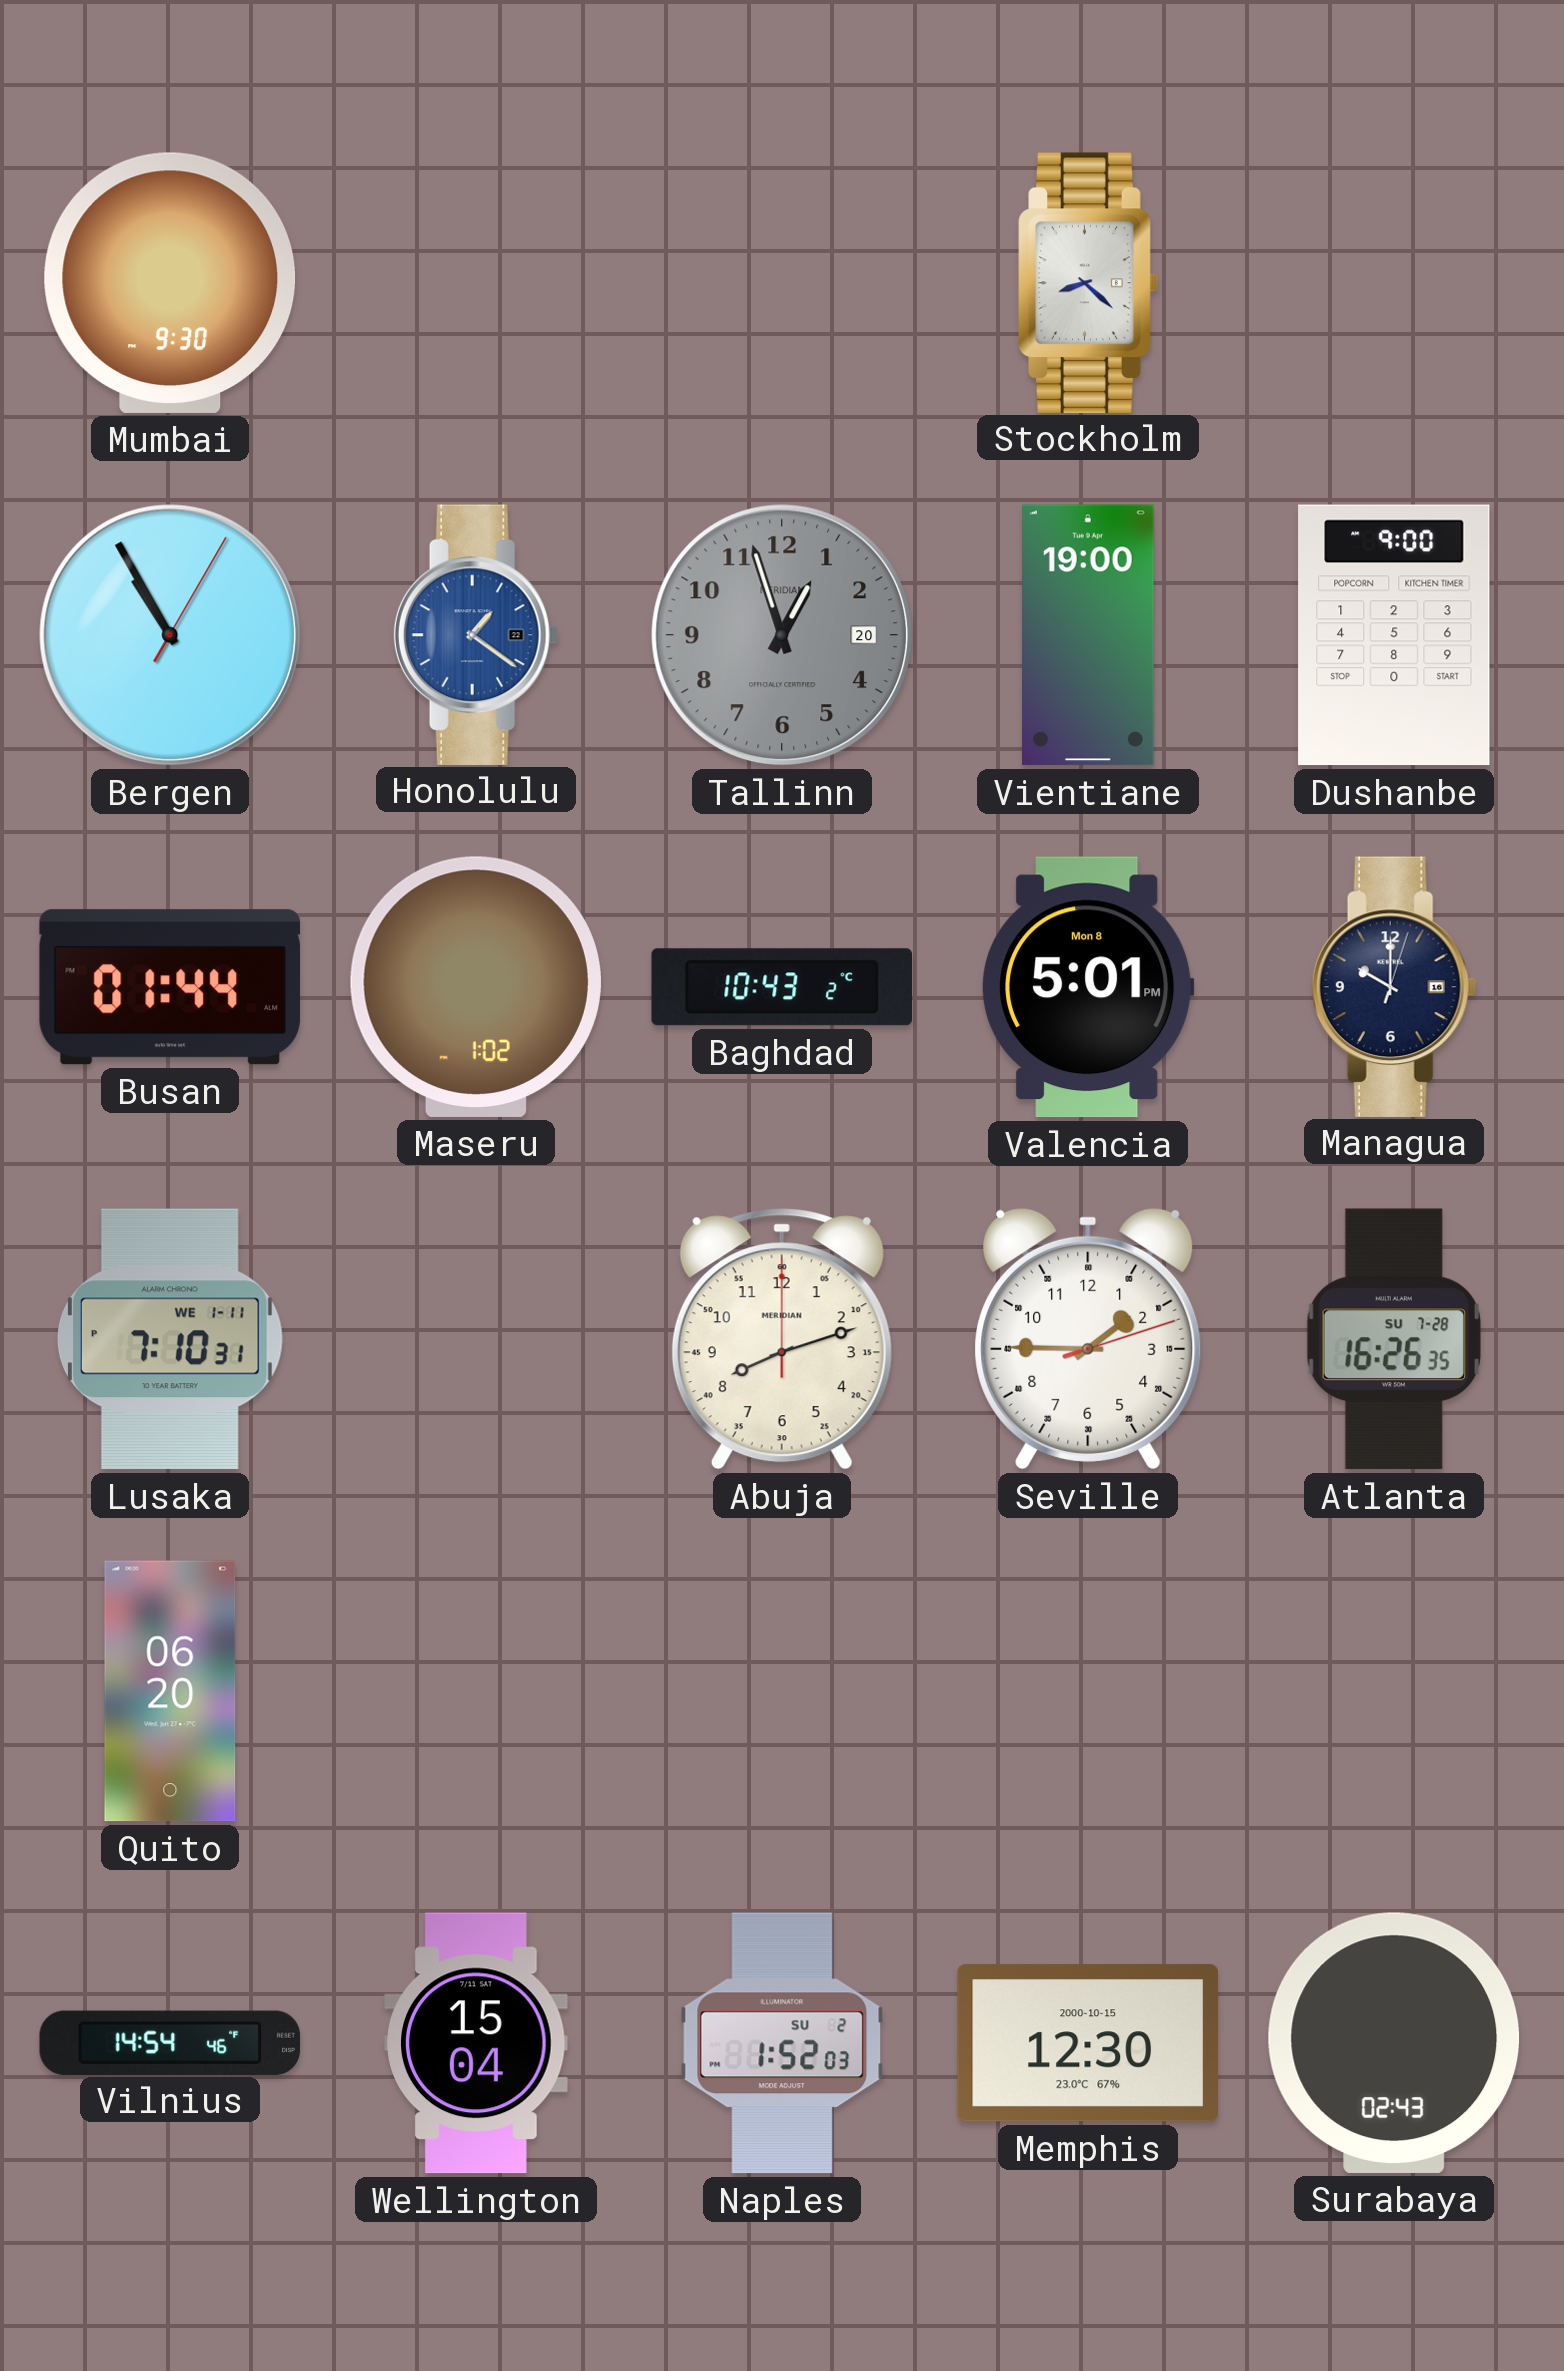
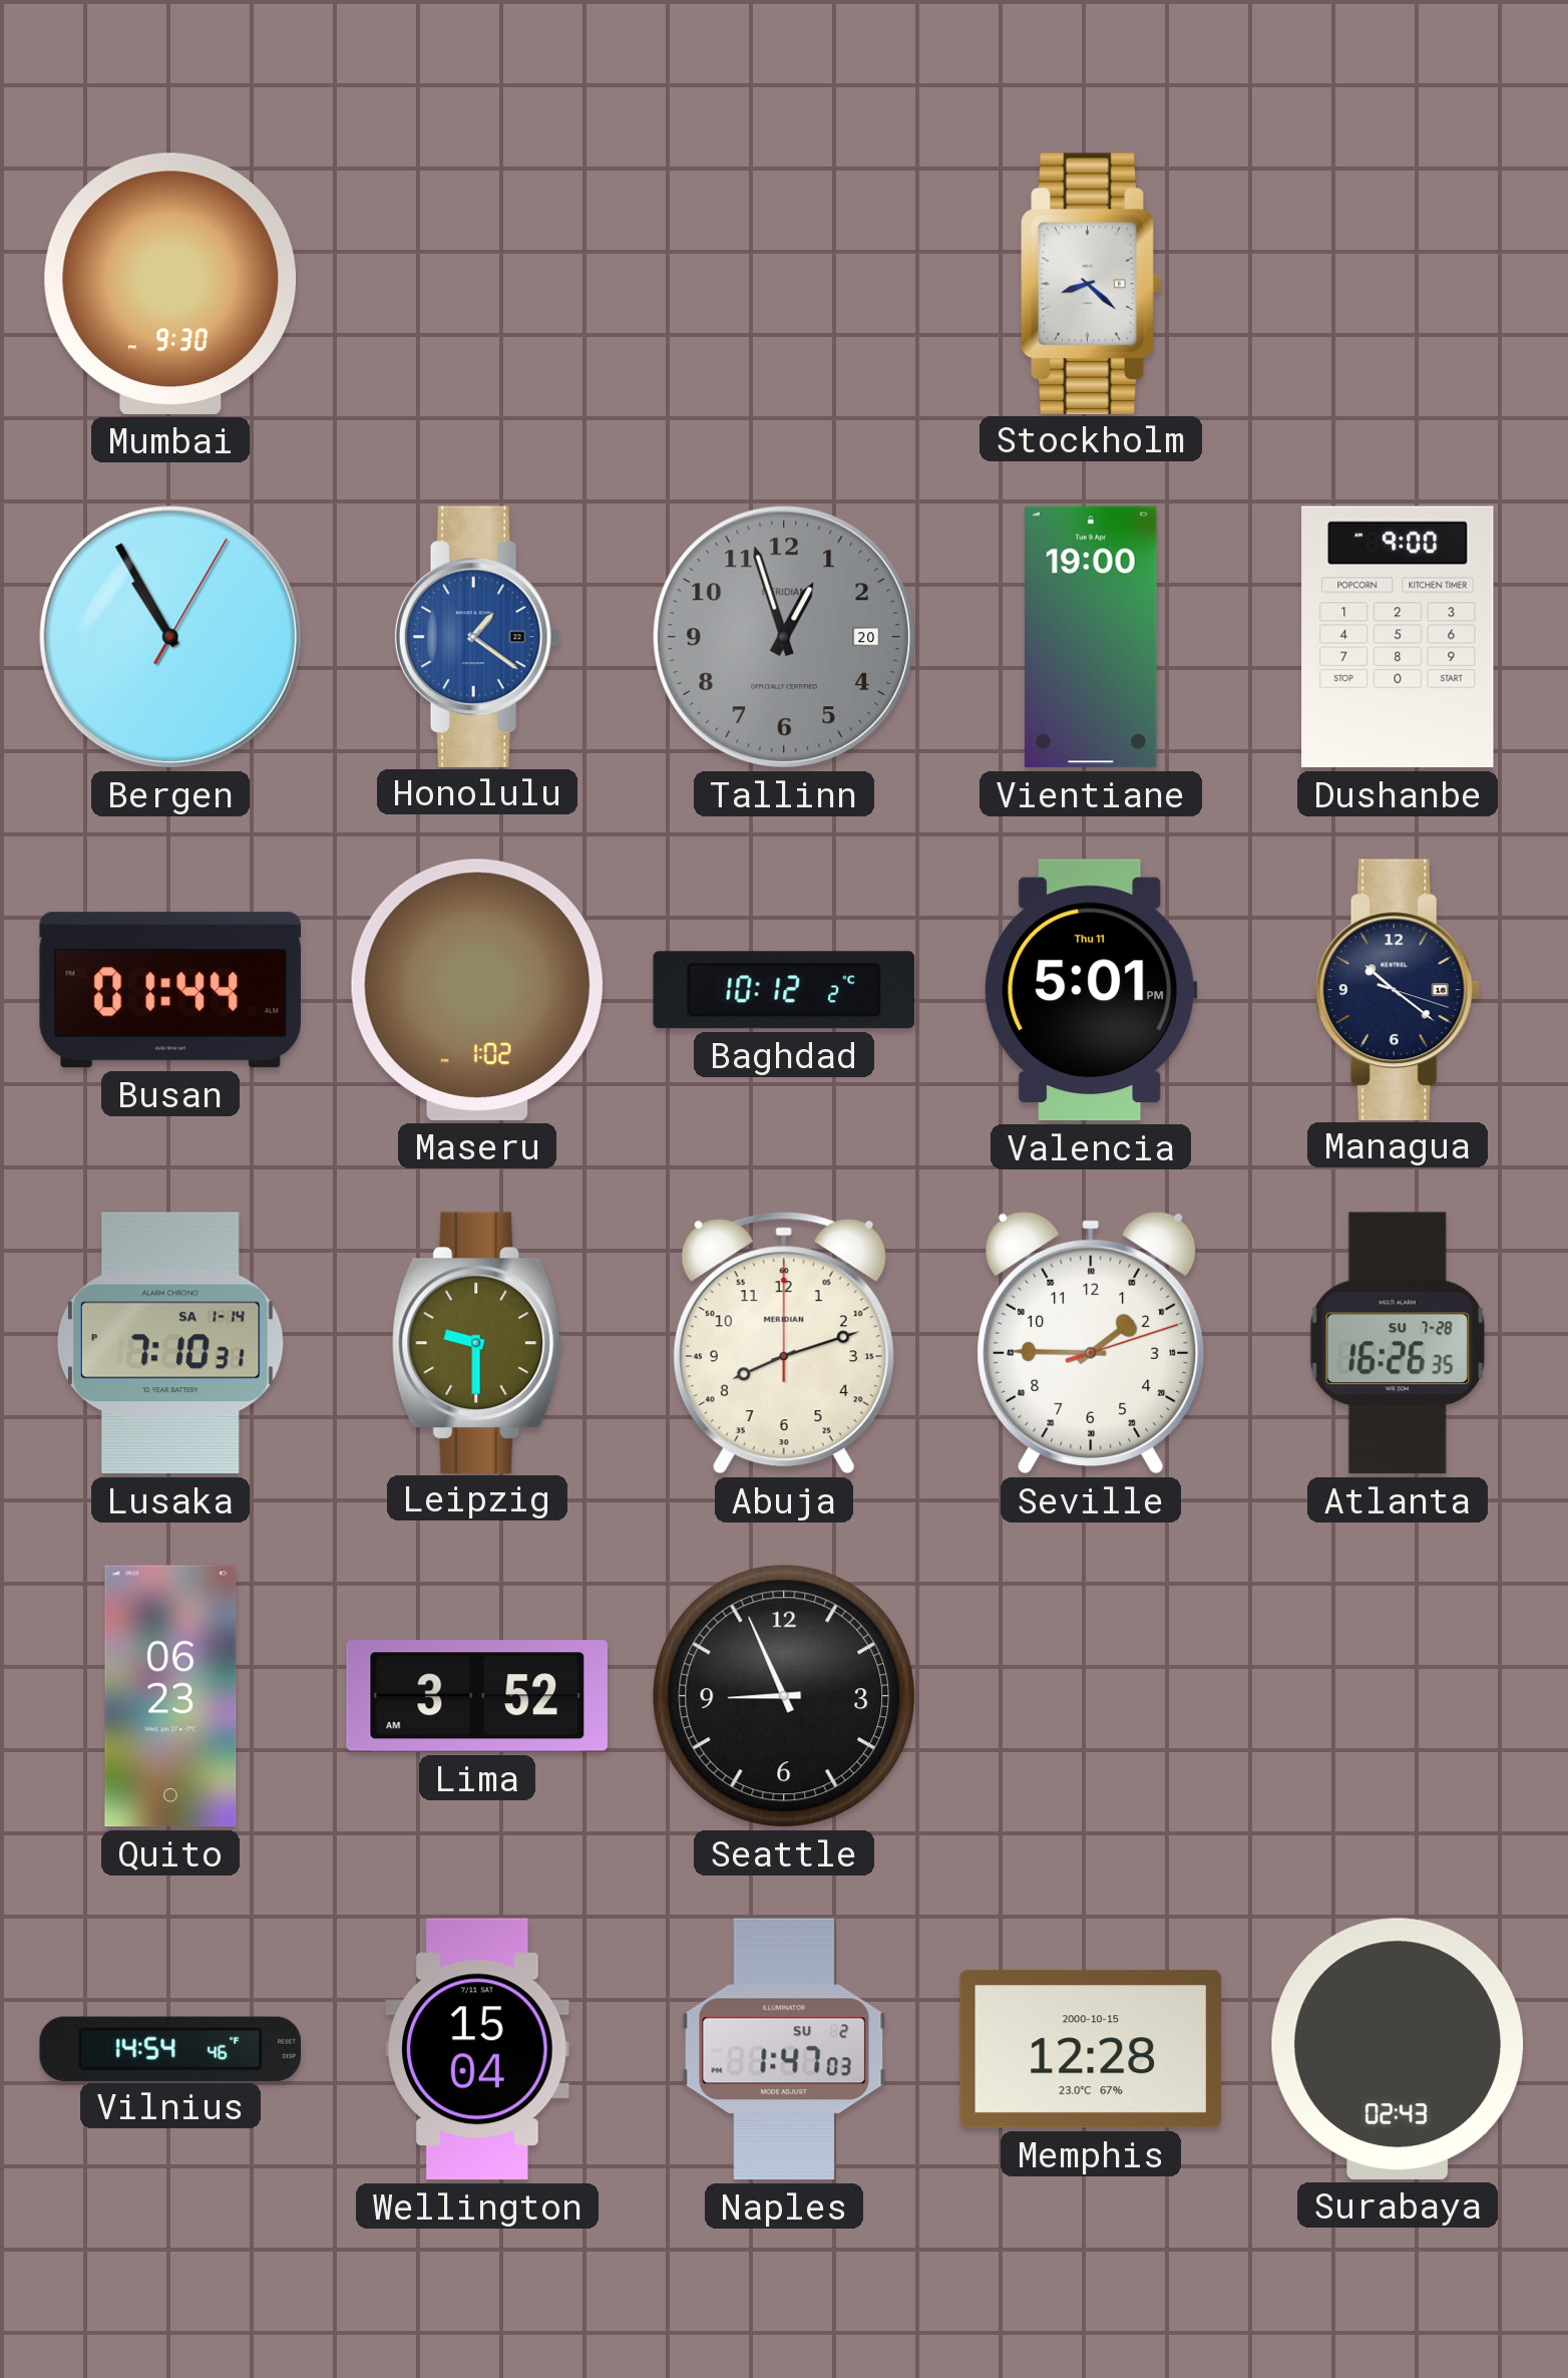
Baghdad: 10:43 -> 10:12
Valencia date: Mon 8 -> Thu 11
Managua: 10:00 -> 10:21
Lusaka date: WE 1-11 -> SA 1-14
Leipzig: none -> 9:30
Quito: 06:20 -> 06:23
Lima: none -> 3:52
Seattle: none -> 8:56
Naples: 1:52 -> 1:47
Memphis: 12:30 -> 12:28
